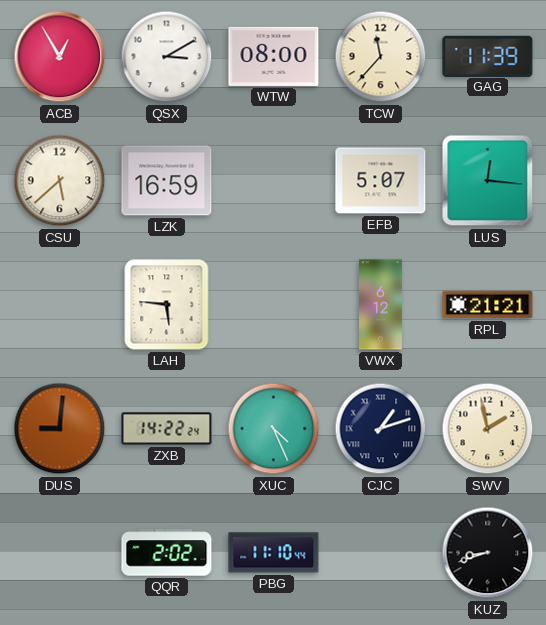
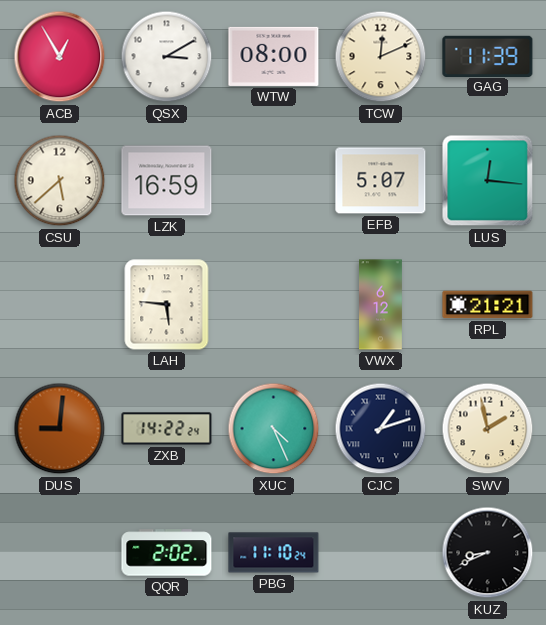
TCW: 11:37 -> 12:11
PBG: 11:10:44 -> 11:10:24
KUZ: 8:42 -> 8:41
